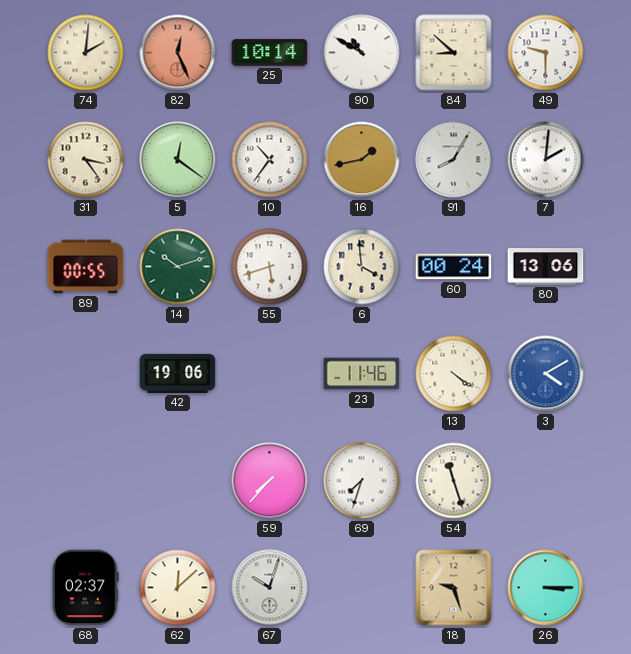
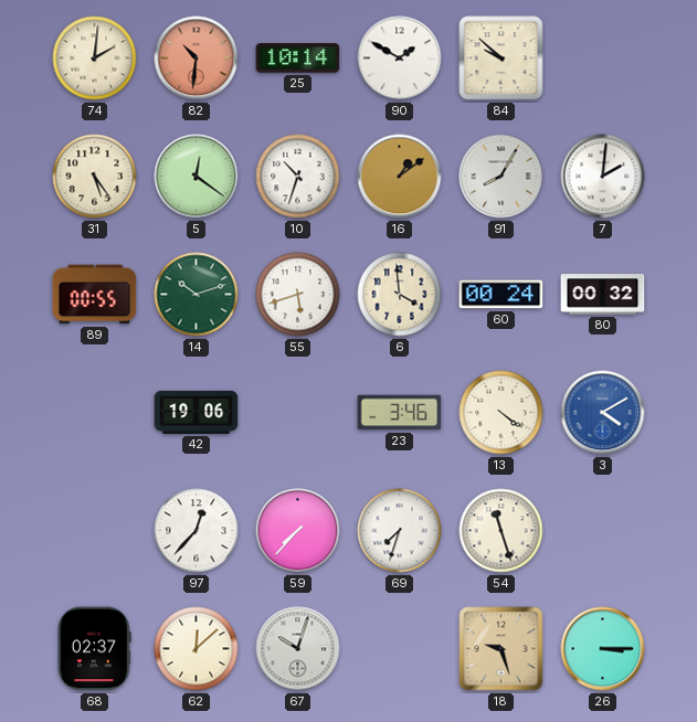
82: 12:26 -> 10:31
90: 10:50 -> 1:50
84: 8:52 -> 9:52
49: 9:30 -> none
31: 3:24 -> 5:24
10: 10:36 -> 10:33
16: 1:43 -> 1:09
80: 13:06 -> 00:32
23: 11:46 -> 3:46
97: none -> 12:37
